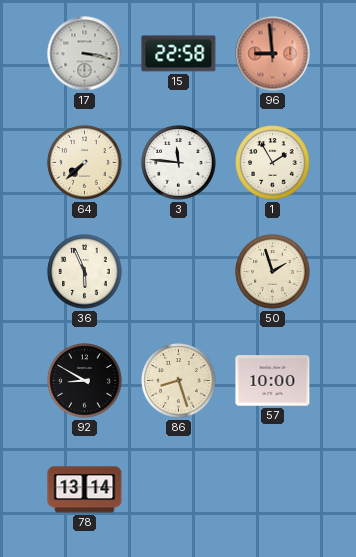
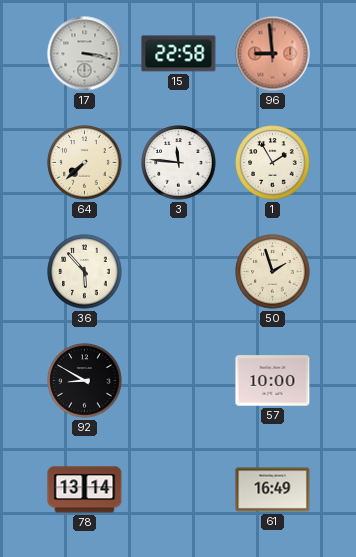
36: 5:56 -> 5:53
86: 8:27 -> none
61: none -> 16:49
